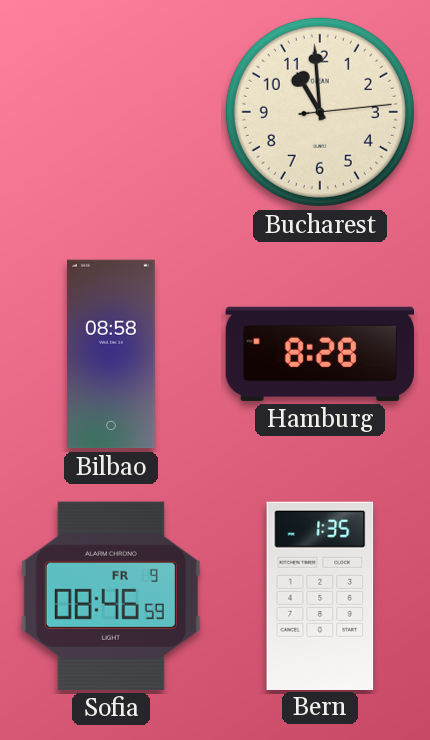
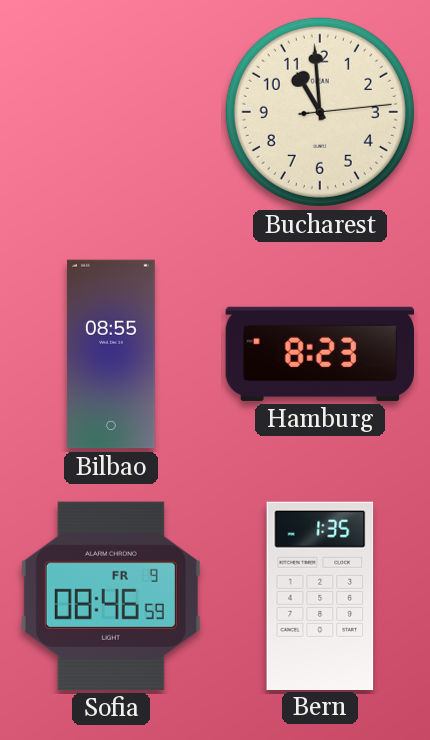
Bilbao: 08:58 -> 08:55
Hamburg: 8:28 -> 8:23
